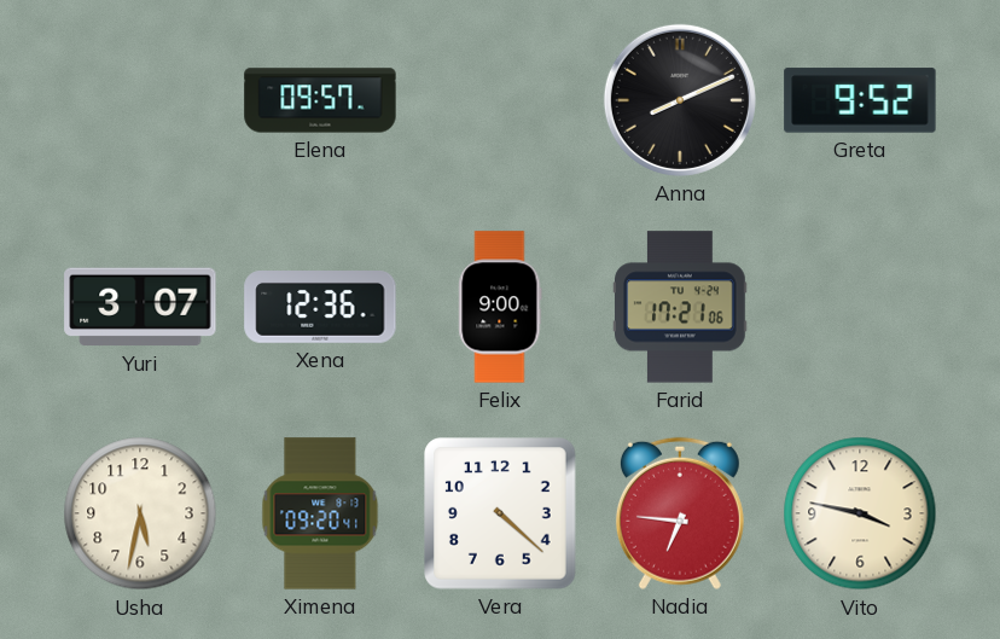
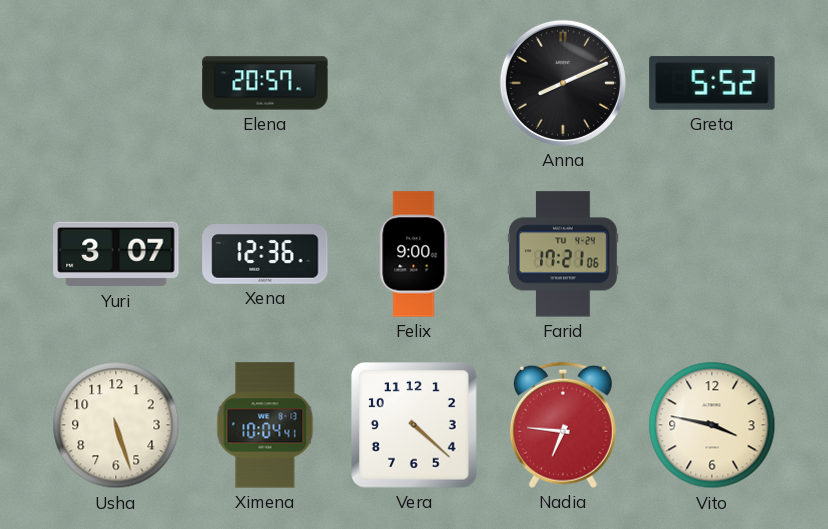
Elena: 09:57 -> 20:57
Greta: 9:52 -> 5:52
Usha: 5:32 -> 5:27
Ximena: 09:20 -> 10:04
